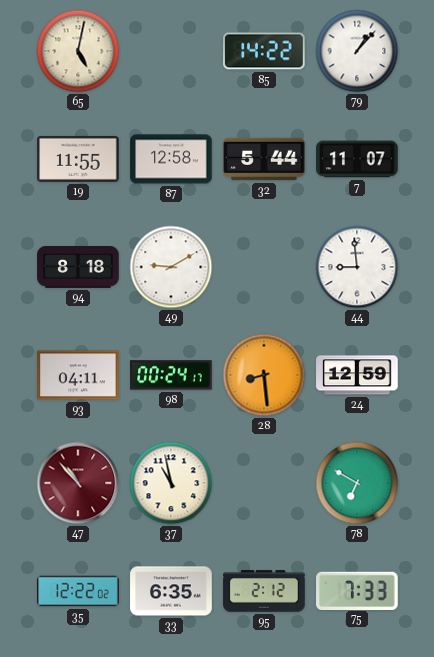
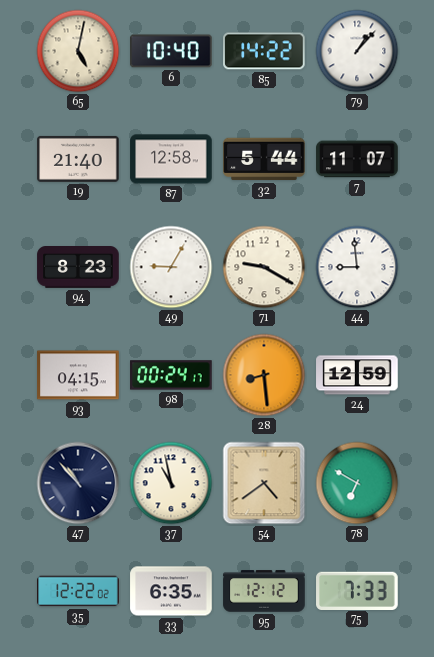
6: none -> 10:40
19: 11:55 -> 21:40
94: 8:18 -> 8:23
49: 9:10 -> 9:05
71: none -> 9:20
93: 04:11 -> 04:15
47 dial: burgundy -> navy
54: none -> 4:39
95: 2:12 -> 12:12
